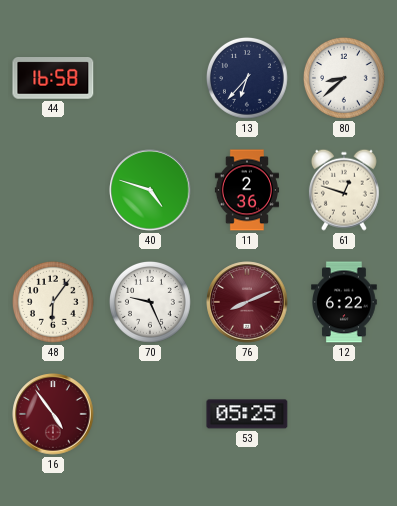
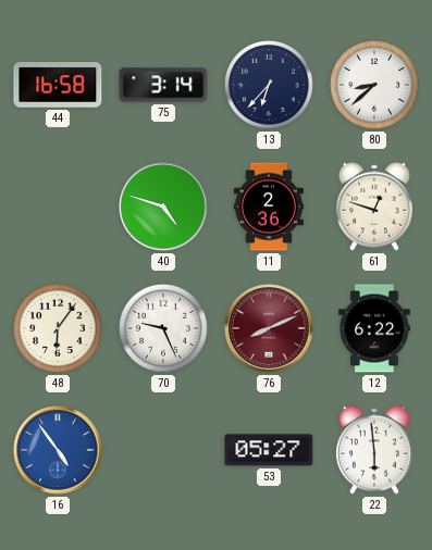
75: none -> 3:14
16 dial: burgundy -> blue
53: 05:25 -> 05:27
22: none -> 5:59
